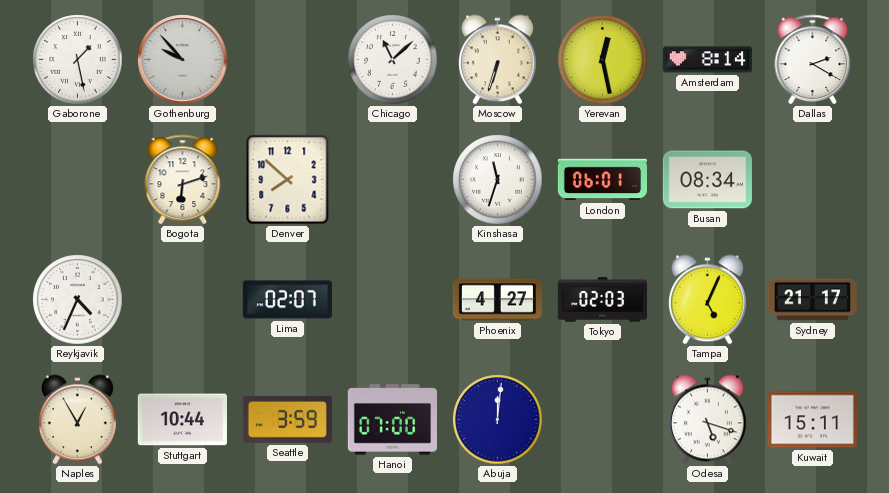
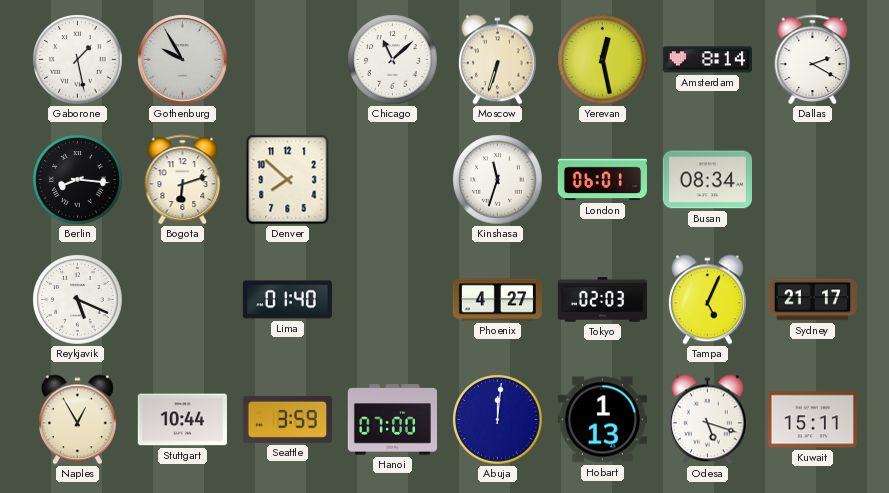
Gothenburg: 9:53 -> 9:55
Berlin: none -> 8:16
Reykjavik: 4:34 -> 5:19
Lima: 02:07 -> 01:40
Hobart: none -> 1:13
